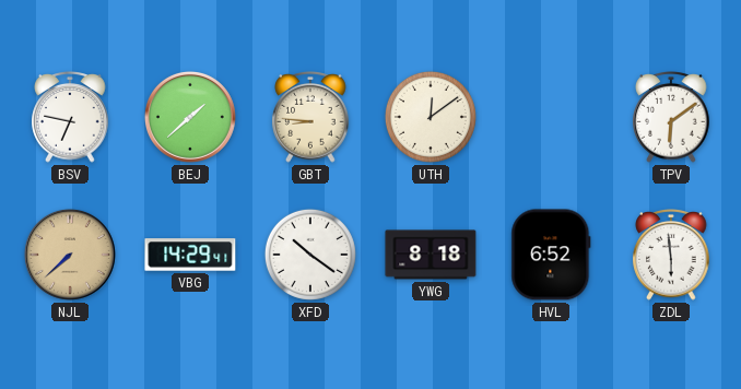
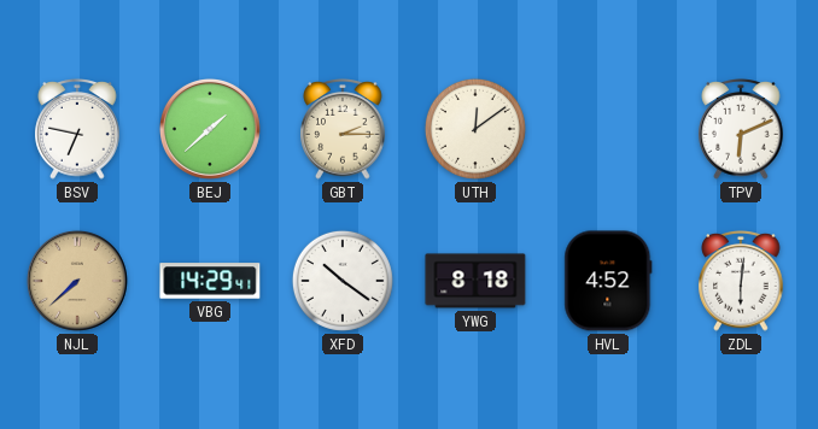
GBT: 8:46 -> 2:15
TPV: 6:09 -> 6:11
HVL: 6:52 -> 4:52
ZDL: 5:59 -> 6:01
